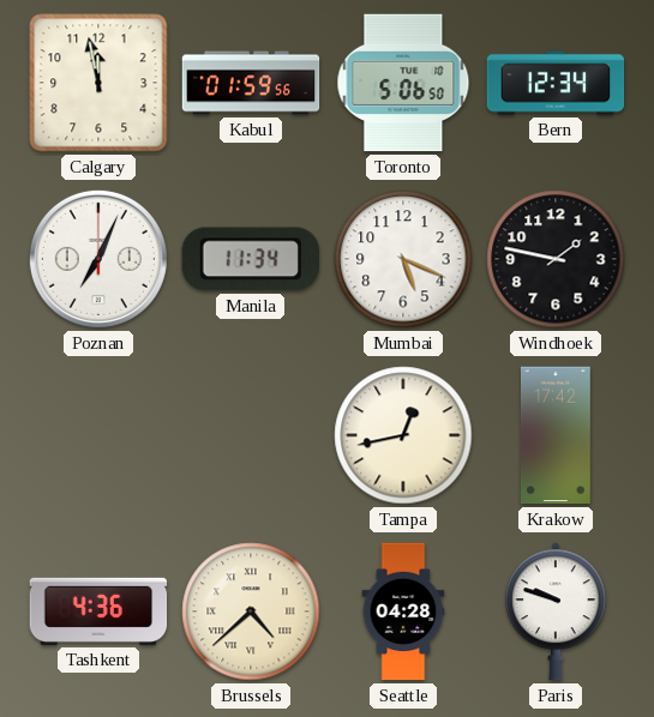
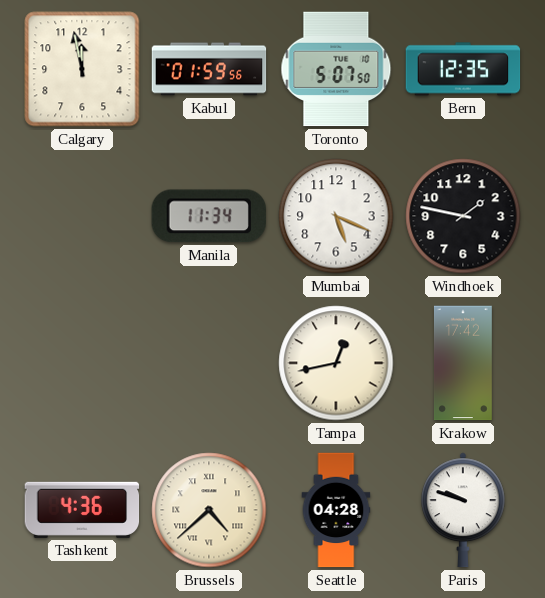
Toronto: 5:06 -> 5:07
Bern: 12:34 -> 12:35
Poznan: 7:04 -> none
